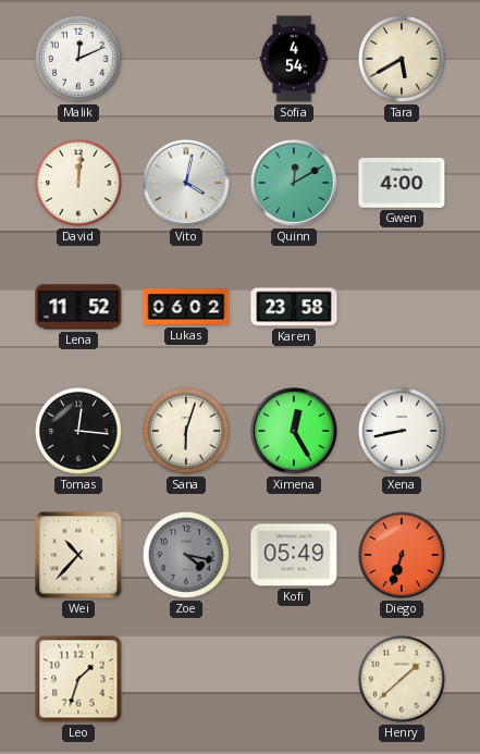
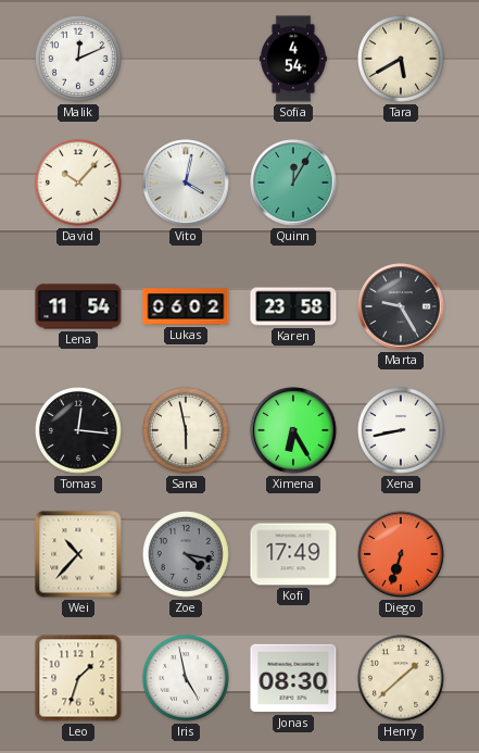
David: 12:01 -> 10:07
Quinn: 12:10 -> 12:05
Gwen: 4:00 -> none
Lena: 11:52 -> 11:54
Marta: none -> 9:25
Sana: 6:03 -> 5:58
Ximena: 12:25 -> 6:25
Kofi: 05:49 -> 17:49
Iris: none -> 4:58
Jonas: none -> 08:30
